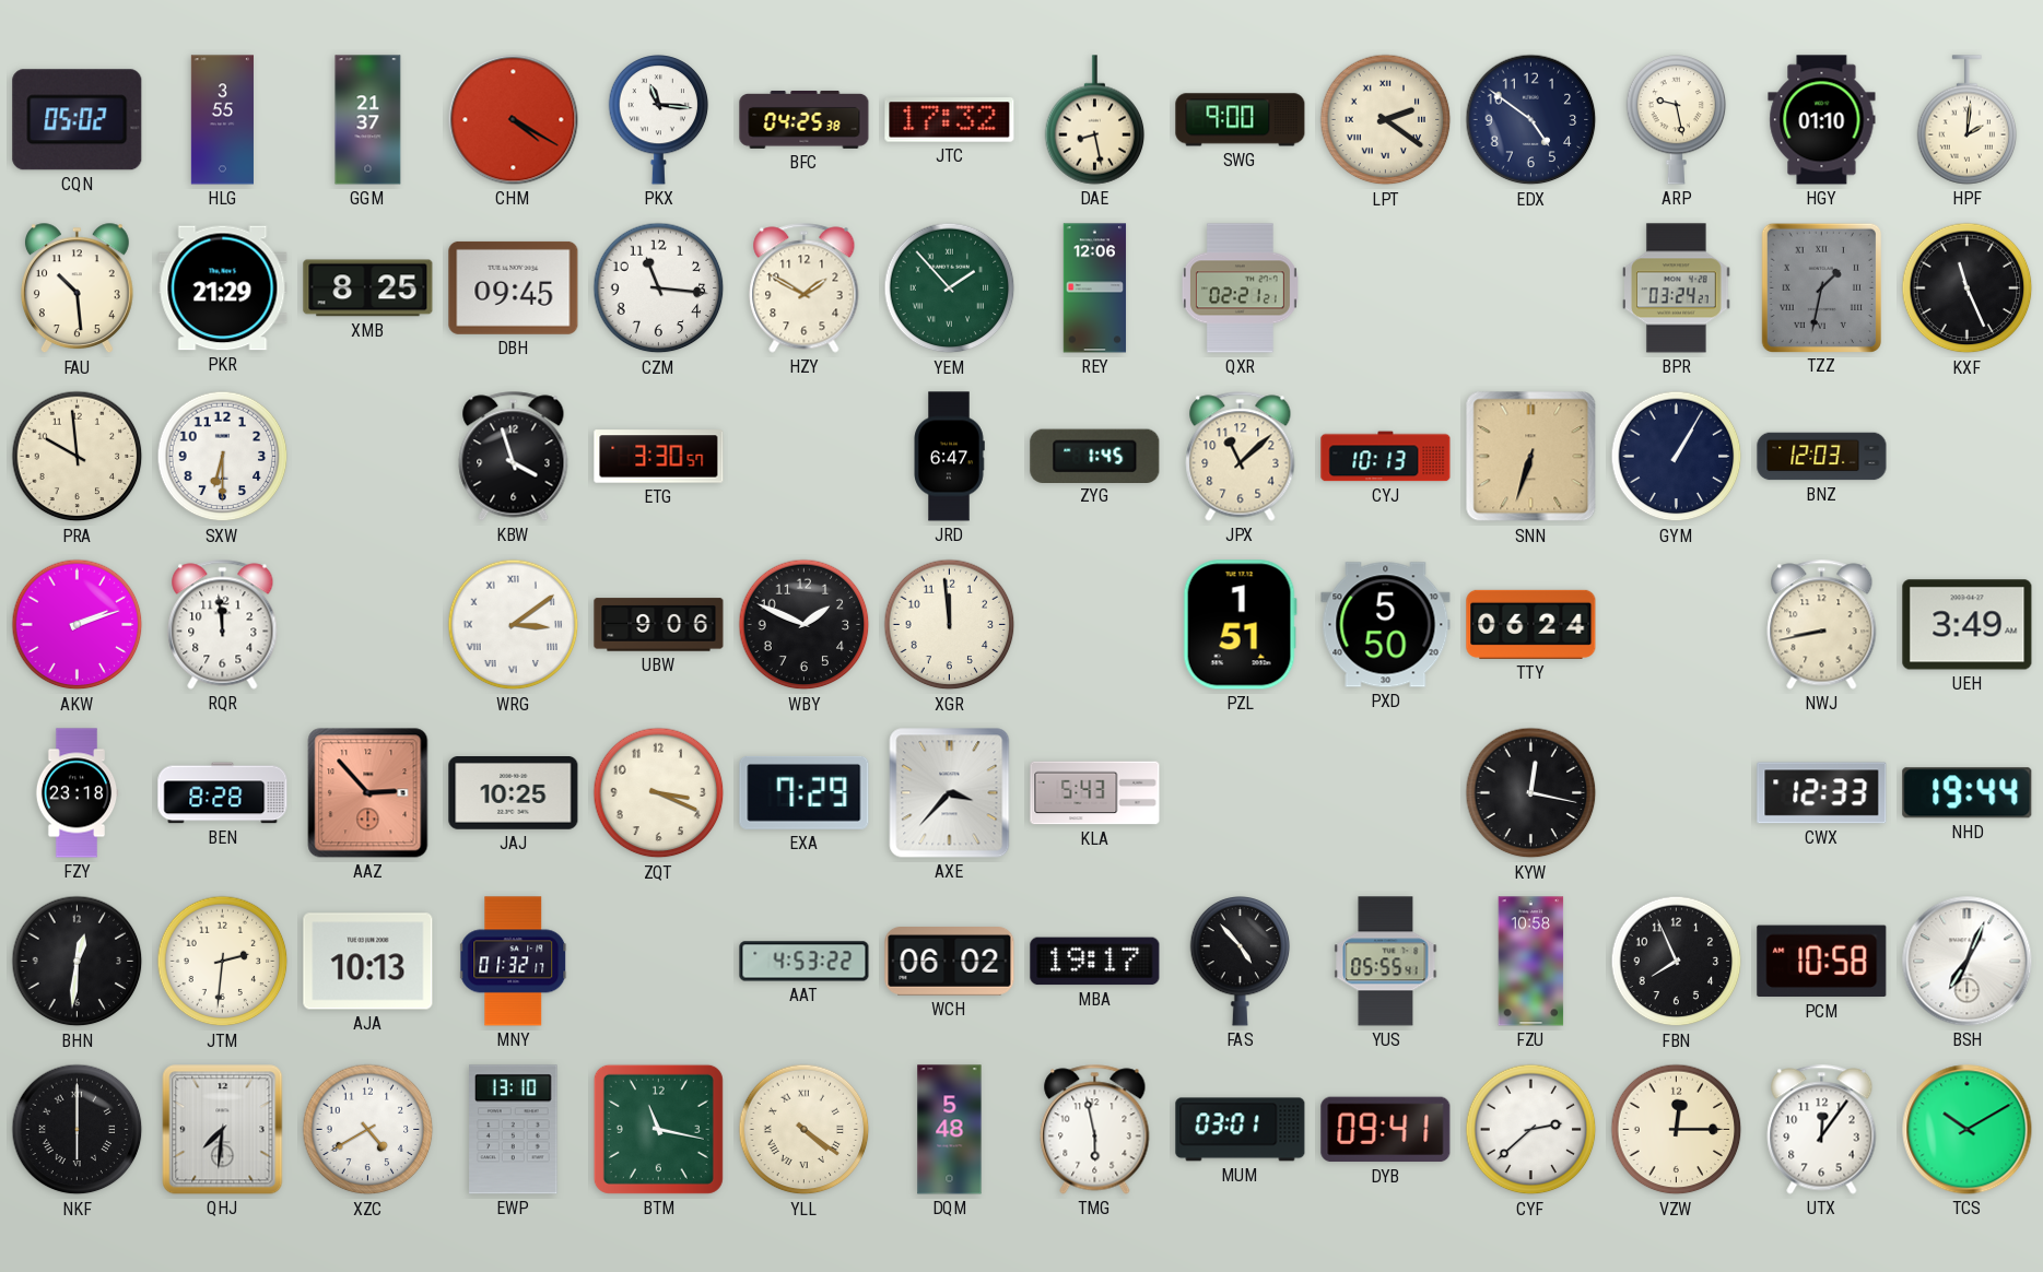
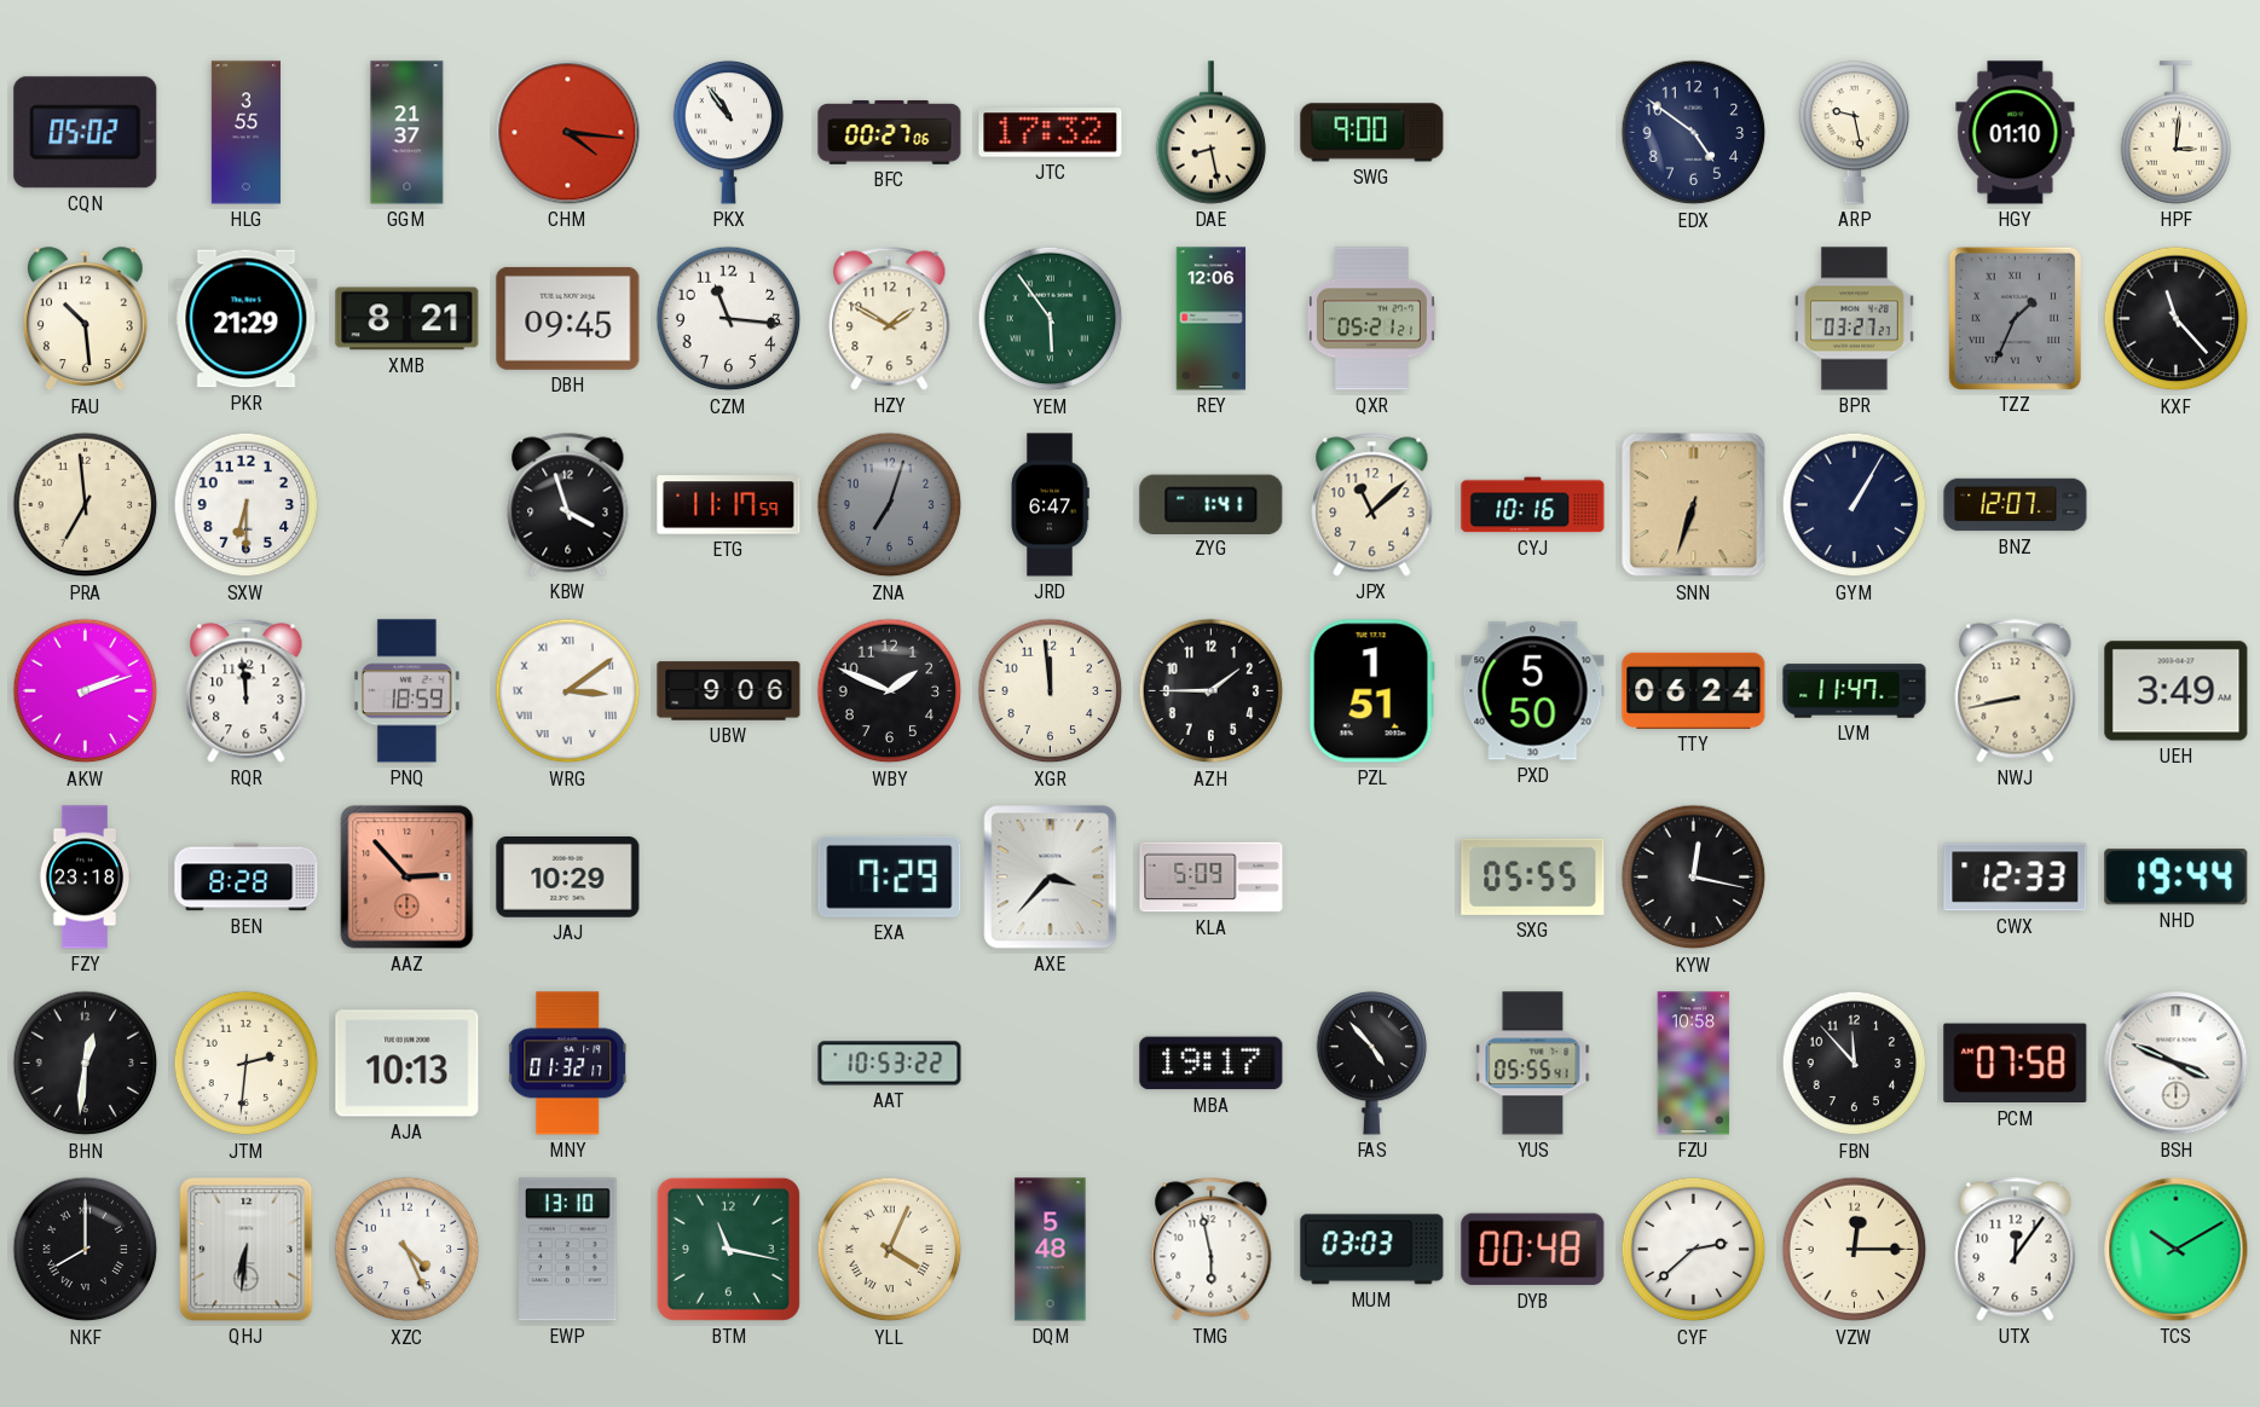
CHM: 4:20 -> 4:16
PKX: 11:16 -> 10:54
BFC: 04:25 -> 00:27
LPT: 2:21 -> none
HPF: 2:01 -> 3:01
XMB: 8:25 -> 8:21
YEM: 1:53 -> 5:54
QXR: 02:21 -> 05:21
BPR: 03:24 -> 03:27
TZZ: 1:32 -> 1:34
KXF: 11:26 -> 11:23
PRA: 9:59 -> 6:59
ETG: 3:30 -> 11:17
ZNA: none -> 7:03
ZYG: 1:45 -> 1:41
CYJ: 10:13 -> 10:16
BNZ: 12:03 -> 12:07
PNQ: none -> 18:59
AZH: none -> 1:45
LVM: none -> 11:47
JAJ: 10:25 -> 10:29
ZQT: 3:19 -> none
KLA: 5:43 -> 5:09
SXG: none -> 05:55
AAT: 4:53 -> 10:53
WCH: 06:02 -> none
FBN: 7:56 -> 11:53
PCM: 10:58 -> 07:58
BSH: 7:04 -> 3:49
NKF: 6:00 -> 8:00
QHJ: 7:31 -> 6:31
XZC: 4:40 -> 4:26
YLL: 4:21 -> 4:04
MUM: 03:01 -> 03:03
DYB: 09:41 -> 00:48
